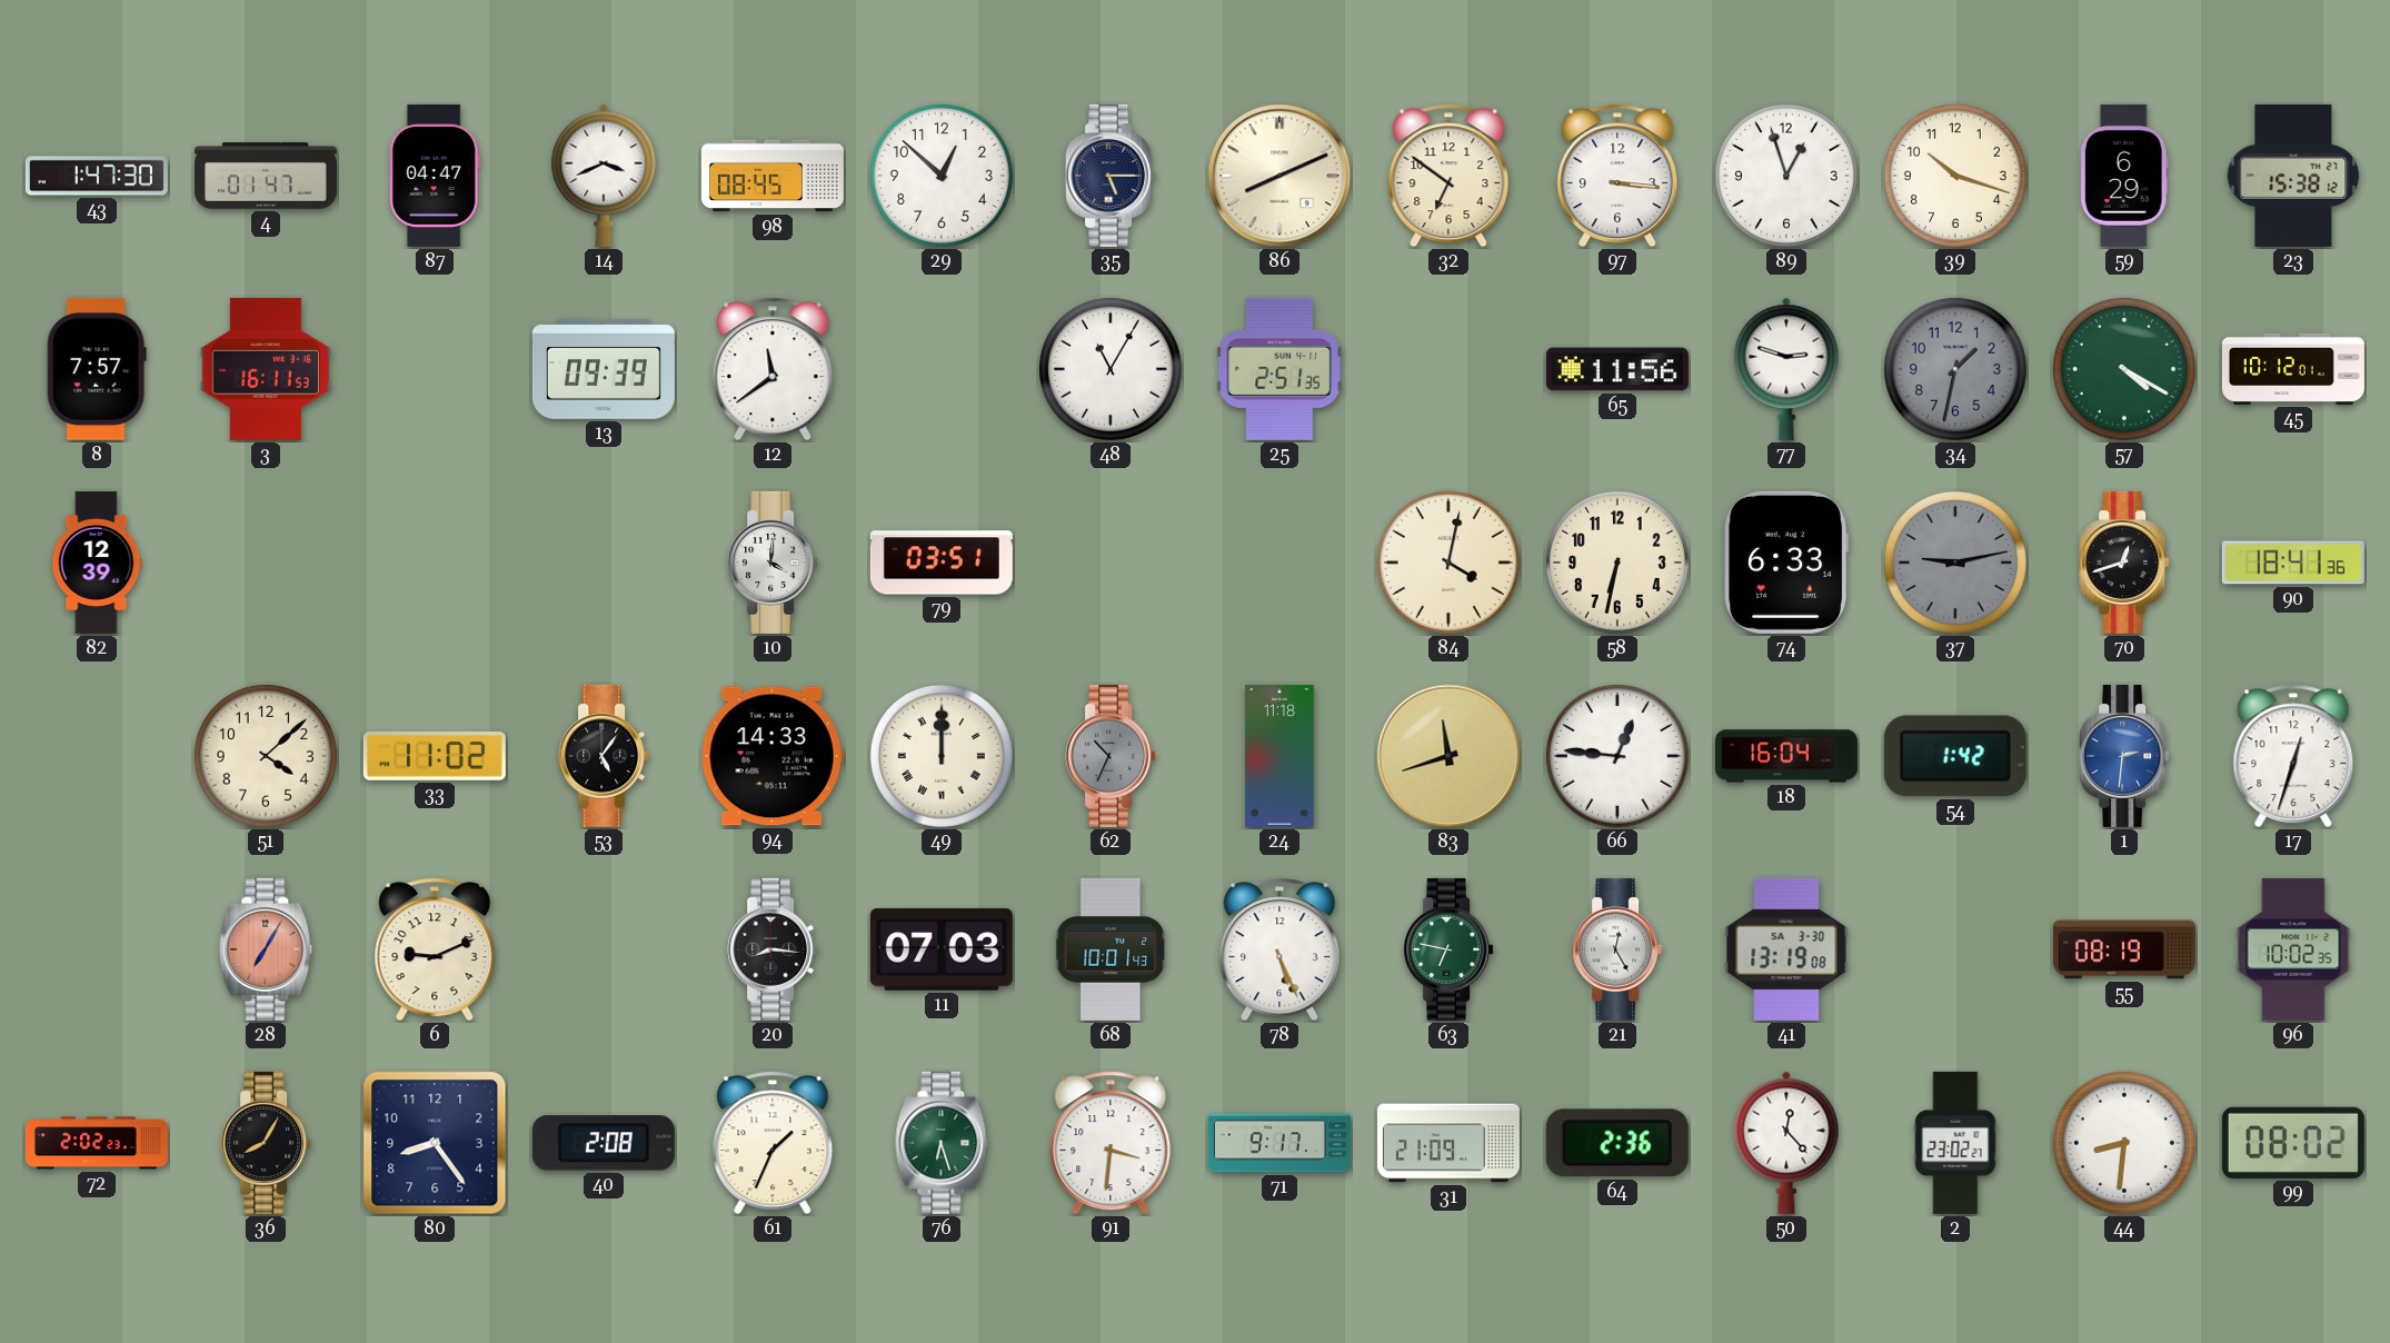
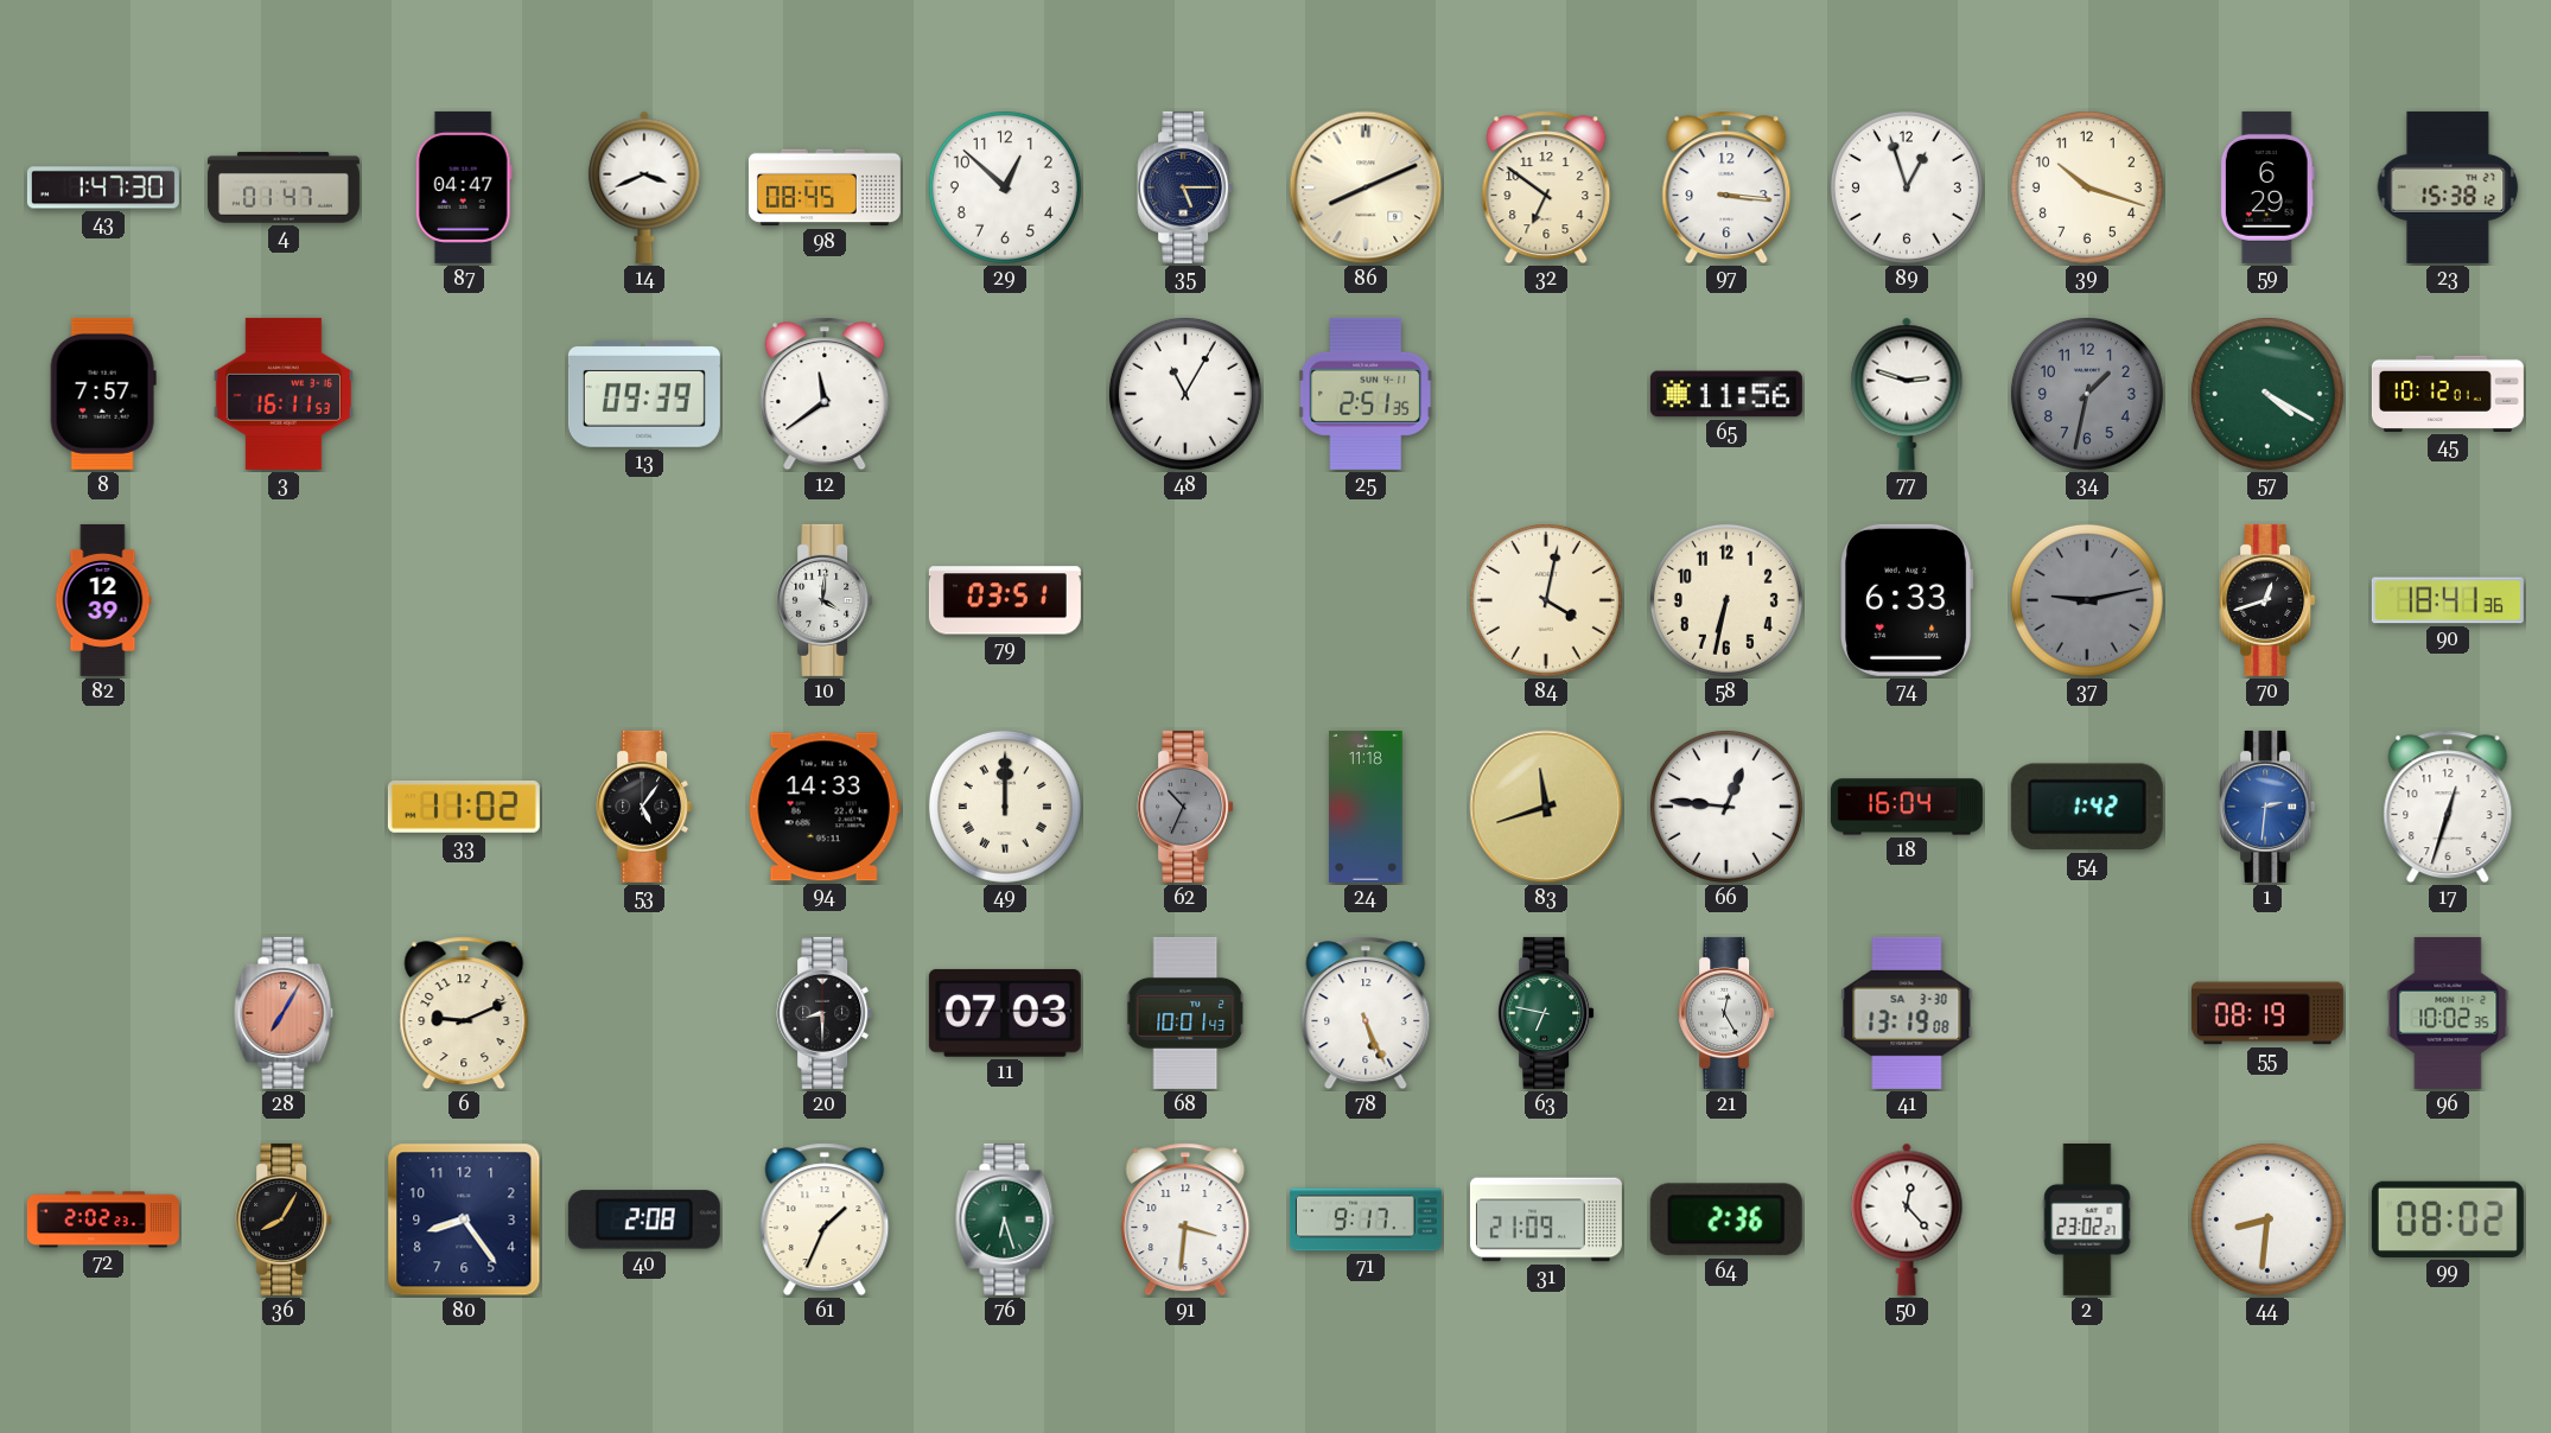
51: 4:08 -> none
20: 8:16 -> 8:30
